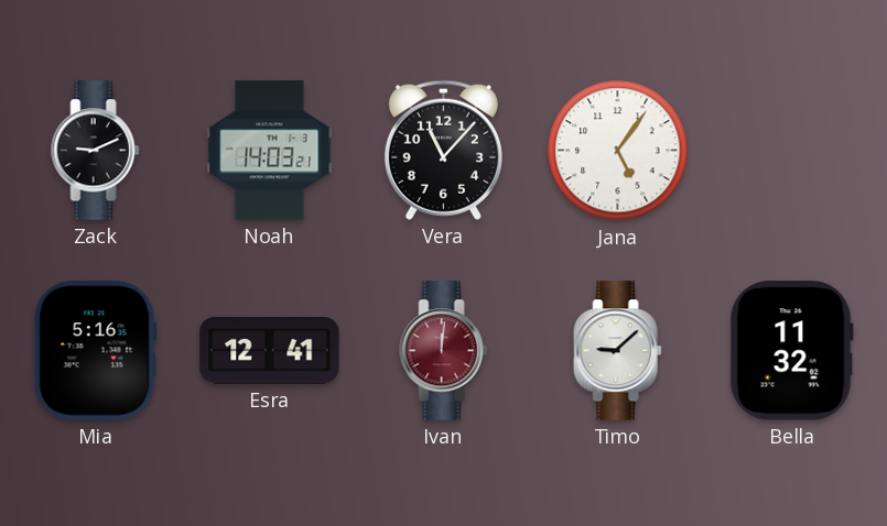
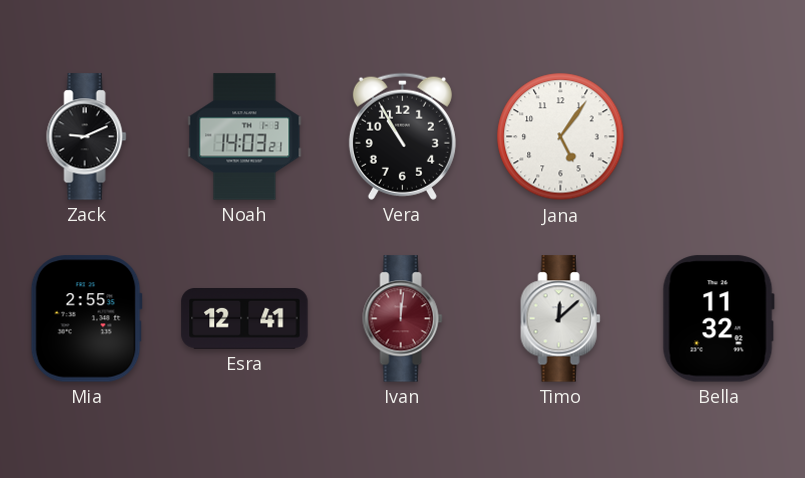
Vera: 11:07 -> 10:55
Mia: 5:16 -> 2:55
Timo: 9:08 -> 12:08
